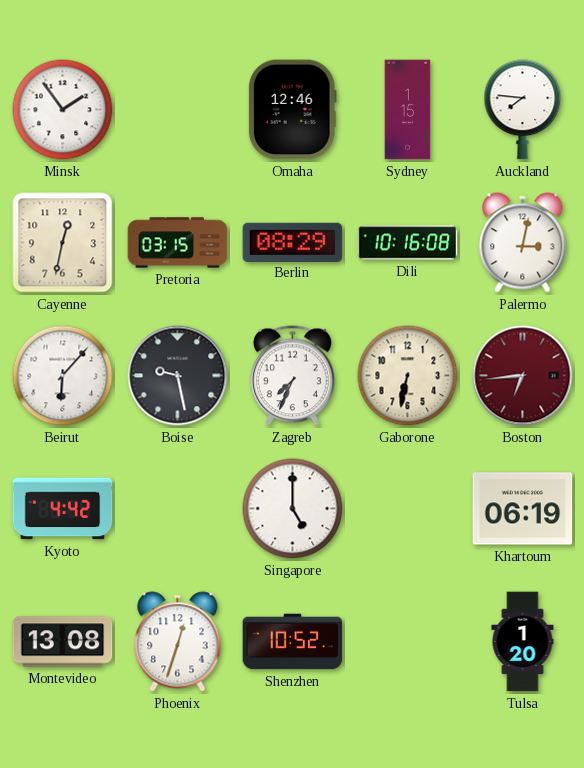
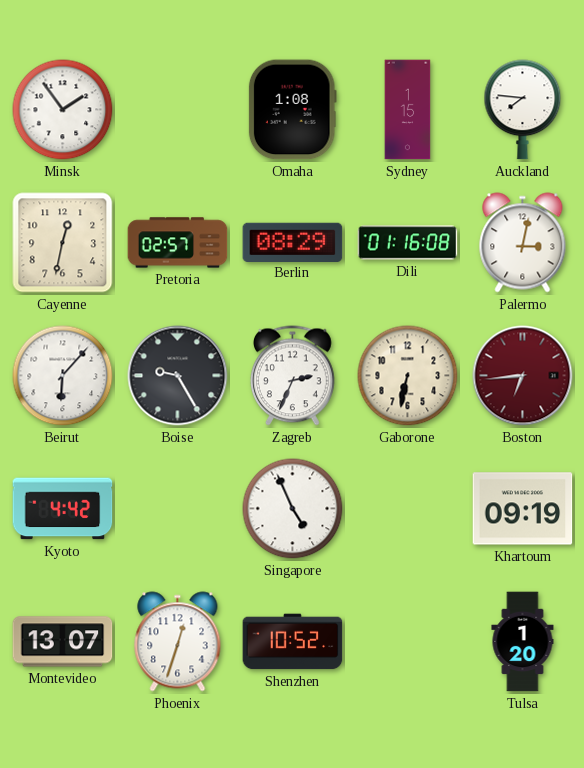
Omaha: 12:46 -> 1:08
Pretoria: 03:15 -> 02:57
Dili: 10:16 -> 01:16
Boise: 9:28 -> 9:25
Zagreb: 7:34 -> 2:34
Singapore: 5:00 -> 4:56
Khartoum: 06:19 -> 09:19
Montevideo: 13:08 -> 13:07
